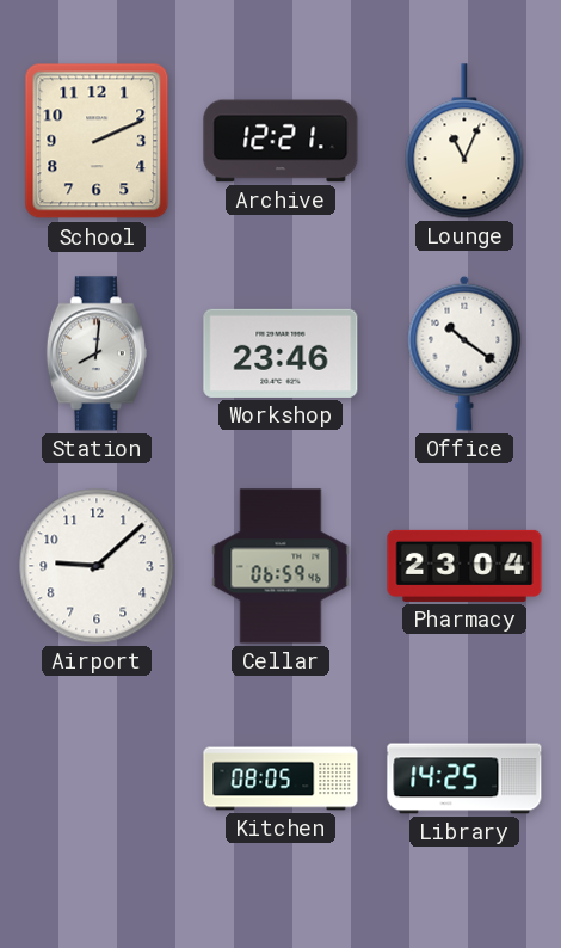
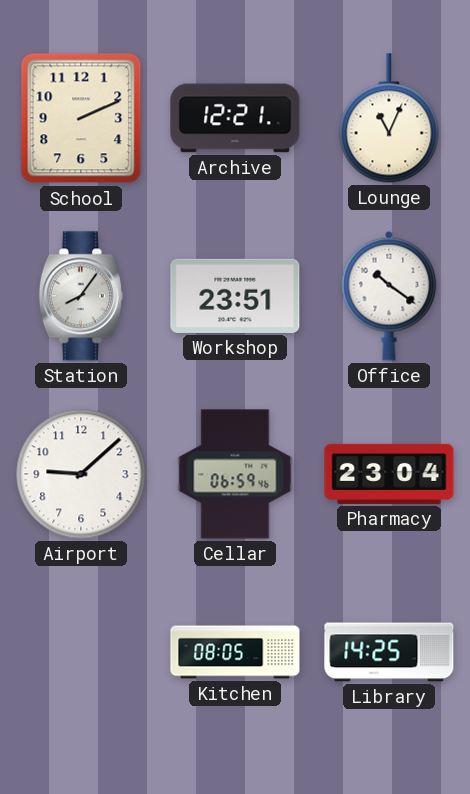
Station: 8:01 -> 8:06
Workshop: 23:46 -> 23:51
